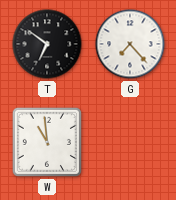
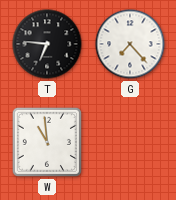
T: 6:51 -> 6:46
